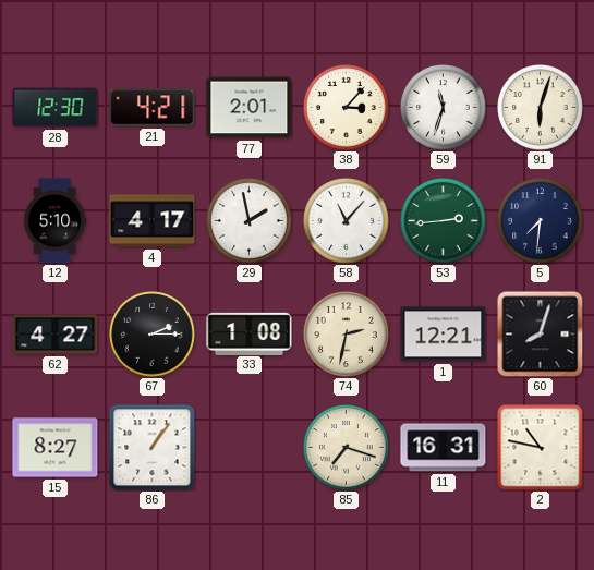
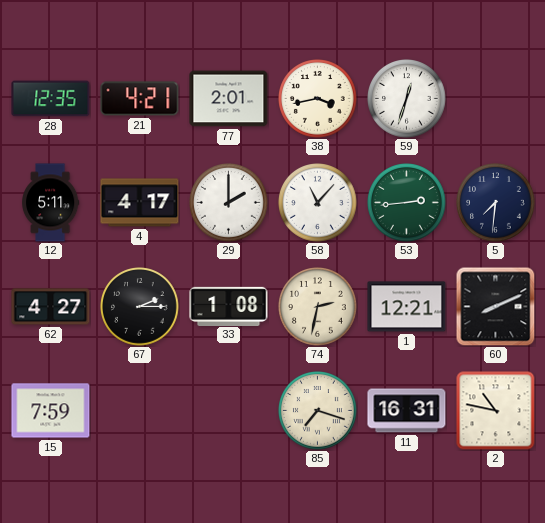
28: 12:30 -> 12:35
38: 3:07 -> 3:43
59: 11:33 -> 12:33
91: 6:03 -> none
12: 5:10 -> 5:11
29: 1:58 -> 2:00
60: 8:03 -> 8:11
15: 8:27 -> 7:59
86: 1:06 -> none
